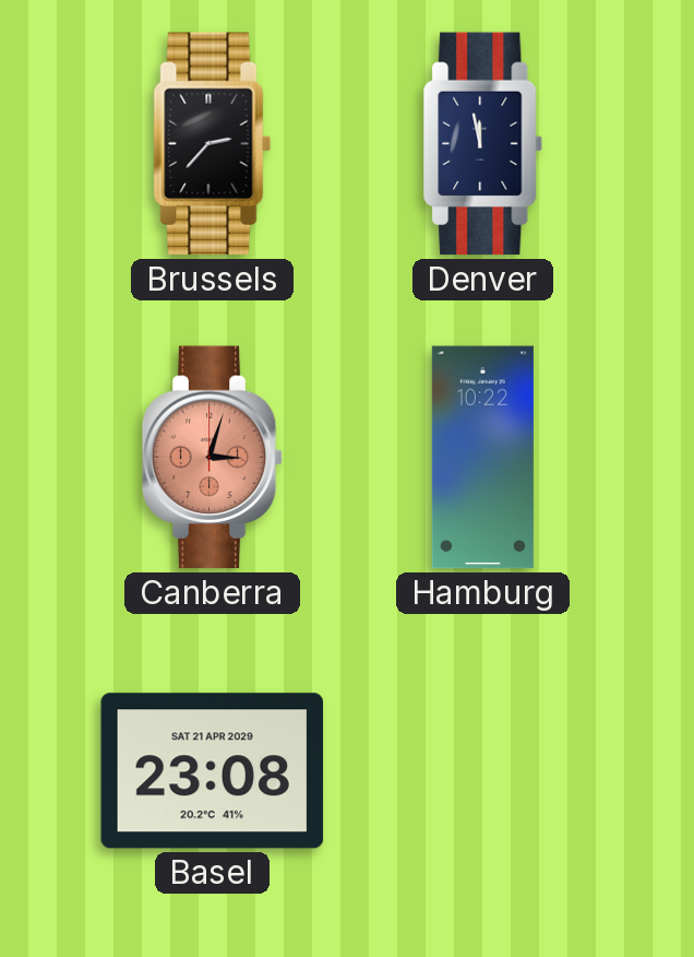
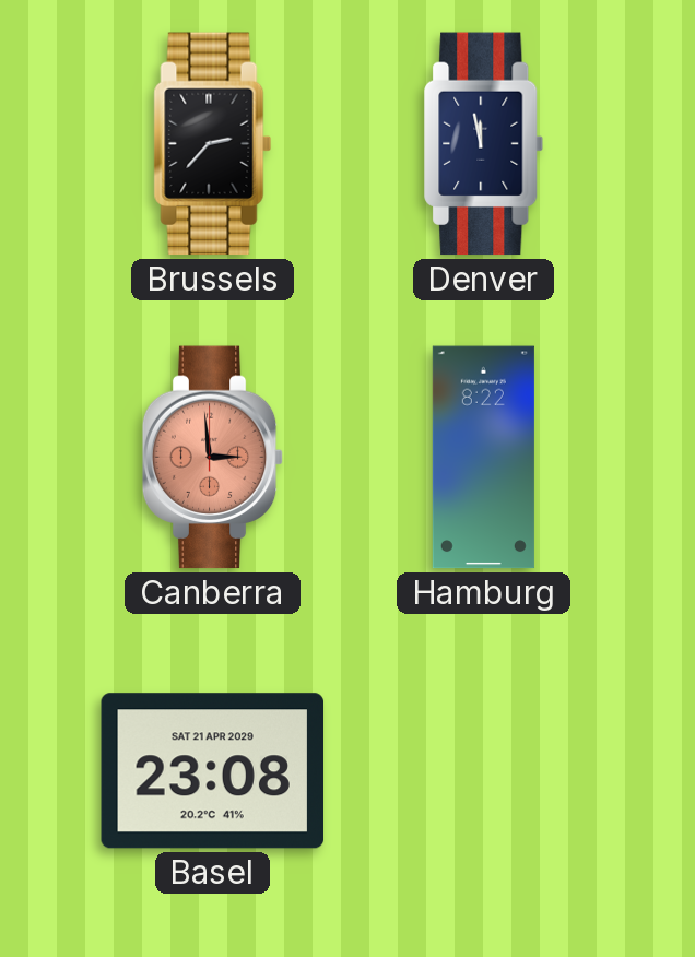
Canberra: 3:03 -> 2:59
Hamburg: 10:22 -> 8:22
